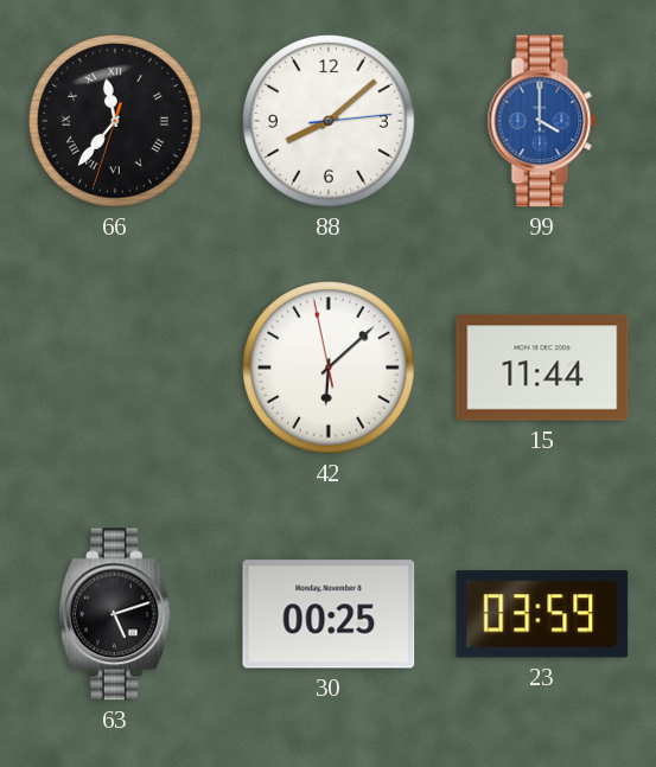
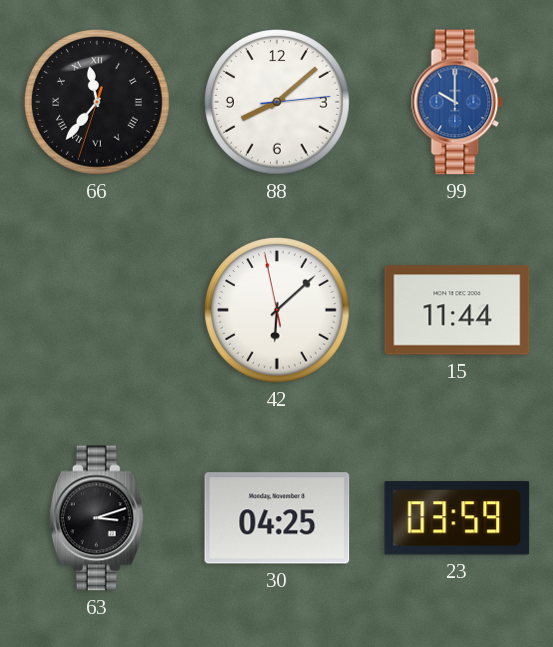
99: 4:00 -> 10:00
63: 5:12 -> 3:12
30: 00:25 -> 04:25
